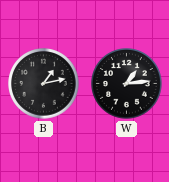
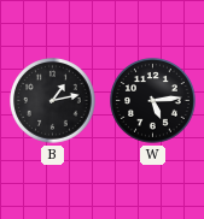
W: 1:14 -> 5:14
